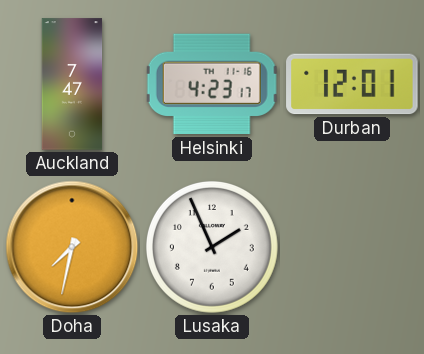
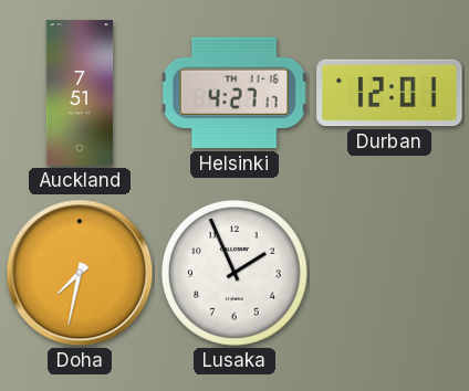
Auckland: 7:47 -> 7:51
Helsinki: 4:23 -> 4:27
